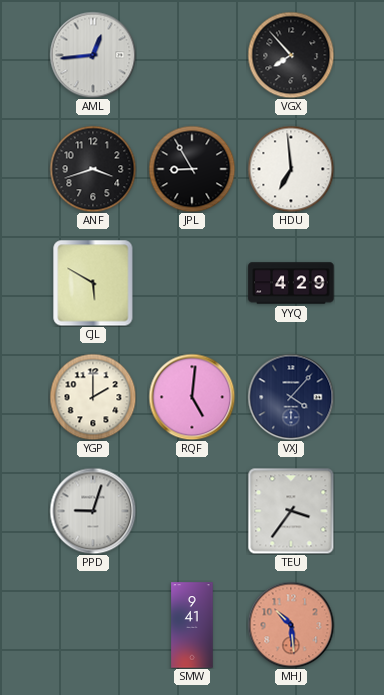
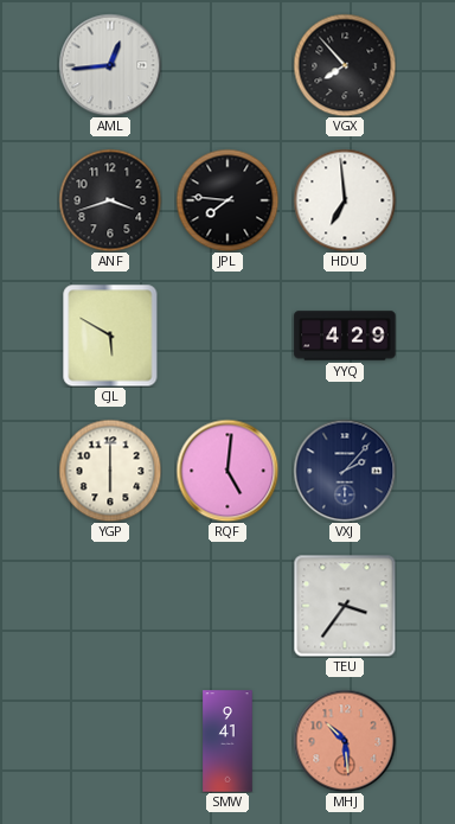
JPL: 8:55 -> 7:46
YGP: 2:00 -> 6:00
VXJ: 4:07 -> 2:07
PPD: 9:03 -> none
